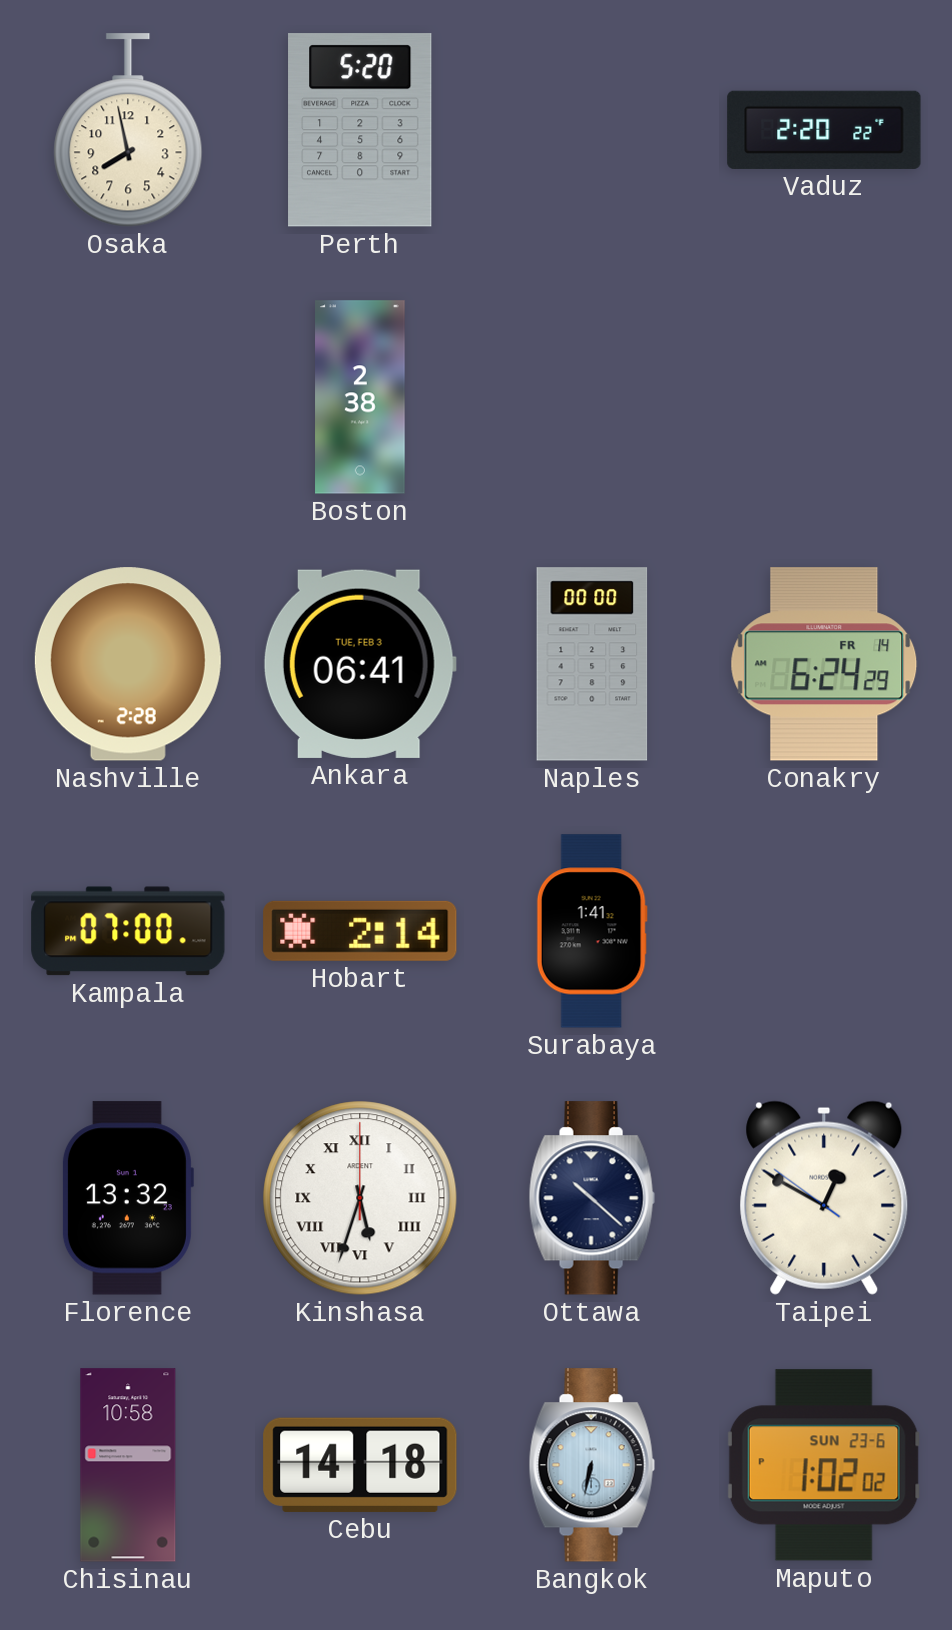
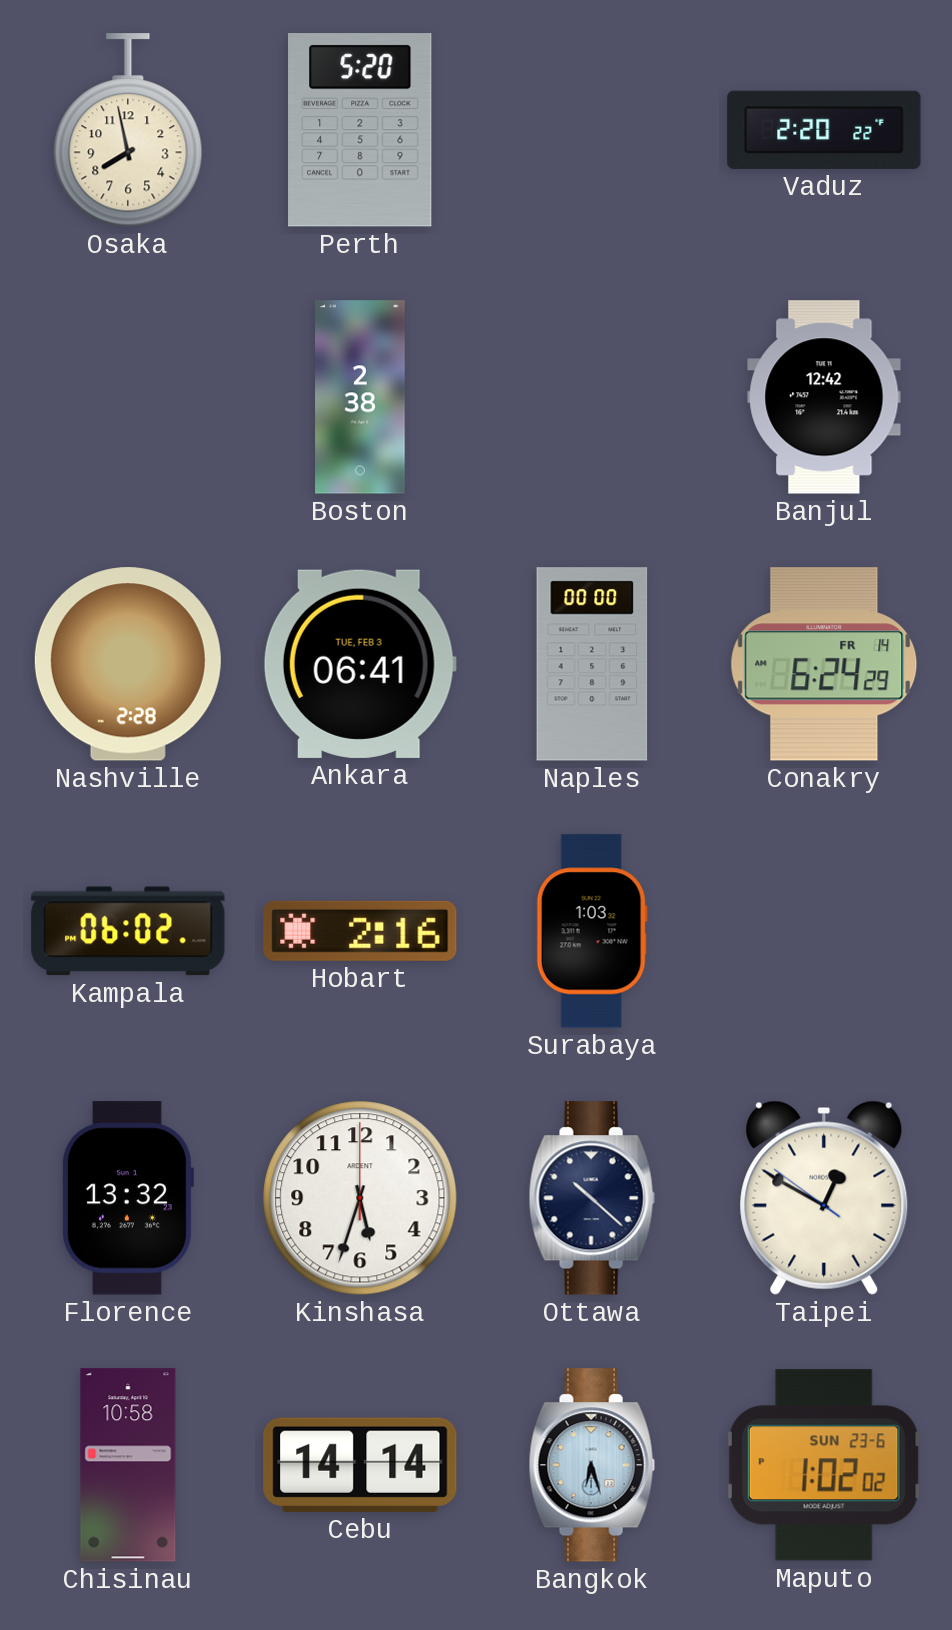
Banjul: none -> 12:42
Kampala: 07:00 -> 06:02
Hobart: 2:14 -> 2:16
Surabaya: 1:41 -> 1:03
Kinshasa numerals: Roman -> Arabic
Cebu: 14:18 -> 14:14
Bangkok: 6:32 -> 6:27
